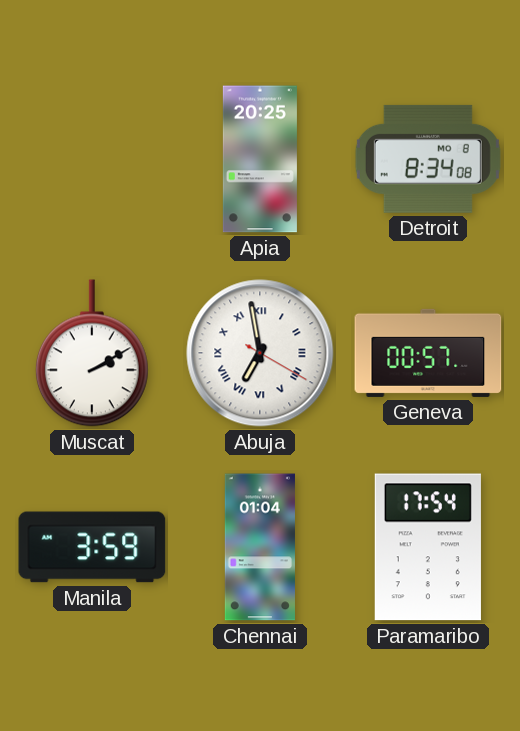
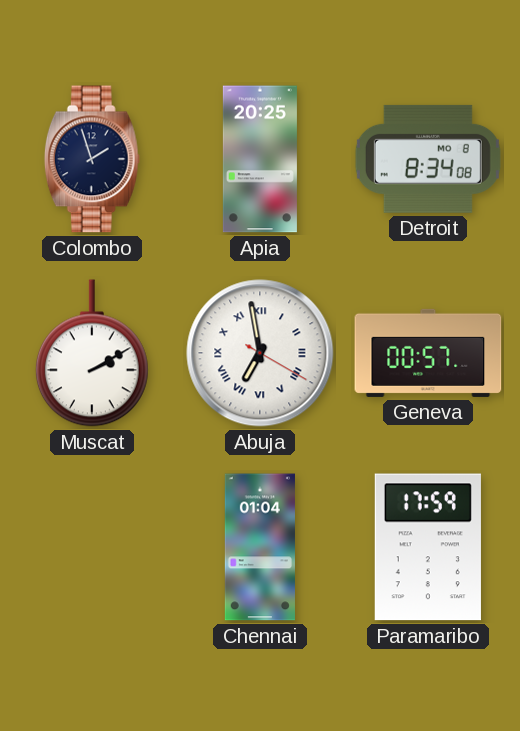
Colombo: none -> 1:57
Manila: 3:59 -> none
Paramaribo: 17:54 -> 17:59
